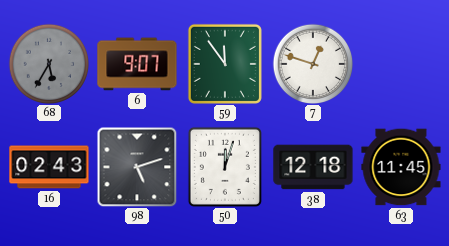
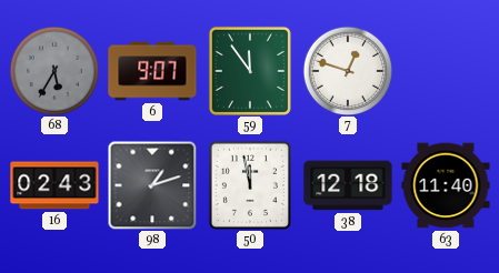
98: 5:12 -> 1:12
50: 12:03 -> 11:58
63: 11:45 -> 11:40
